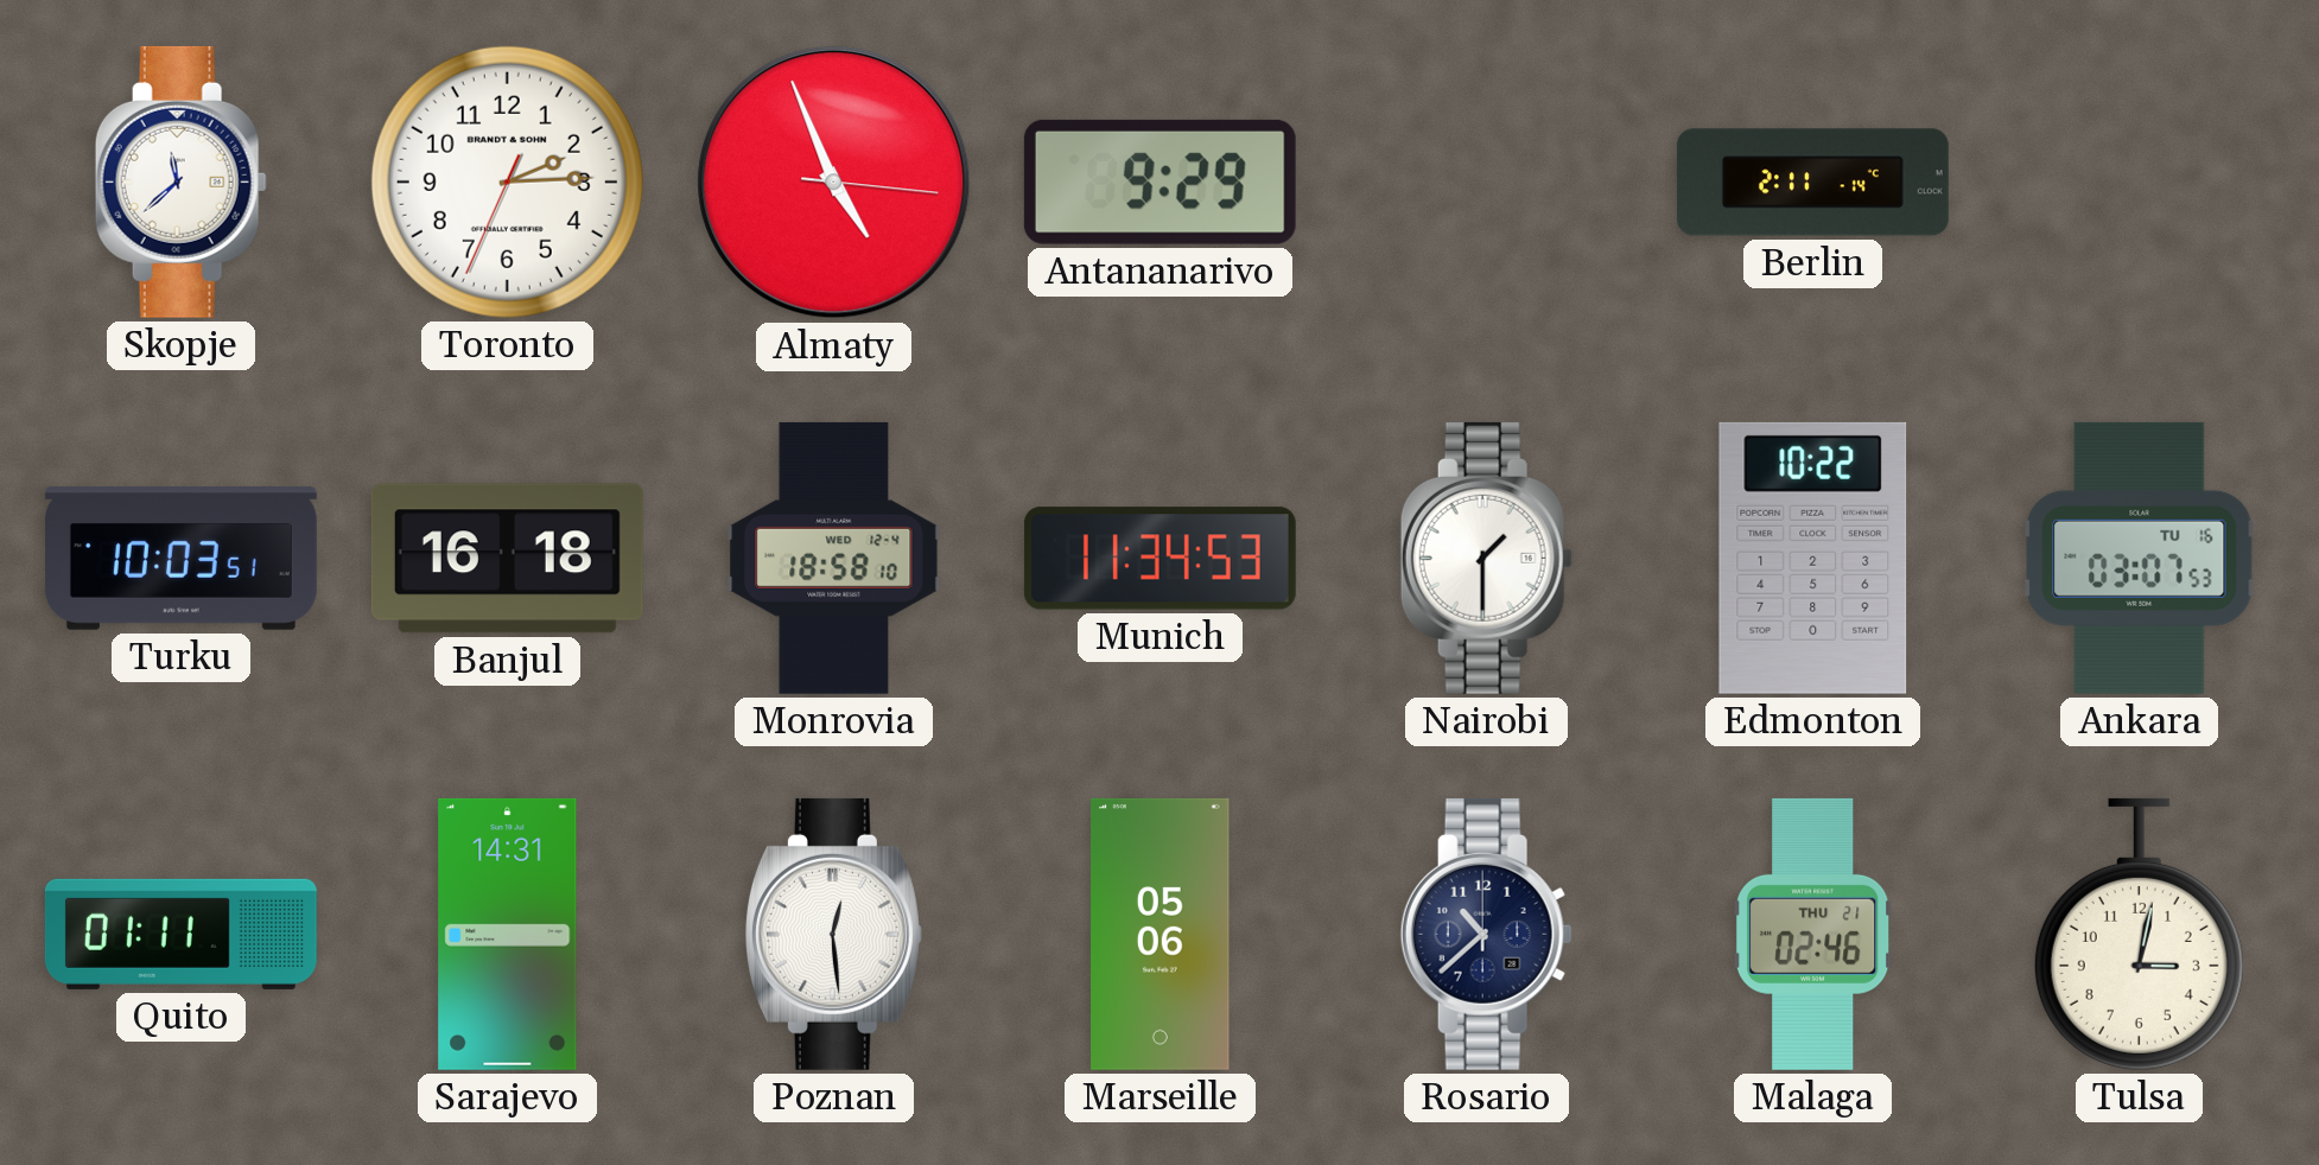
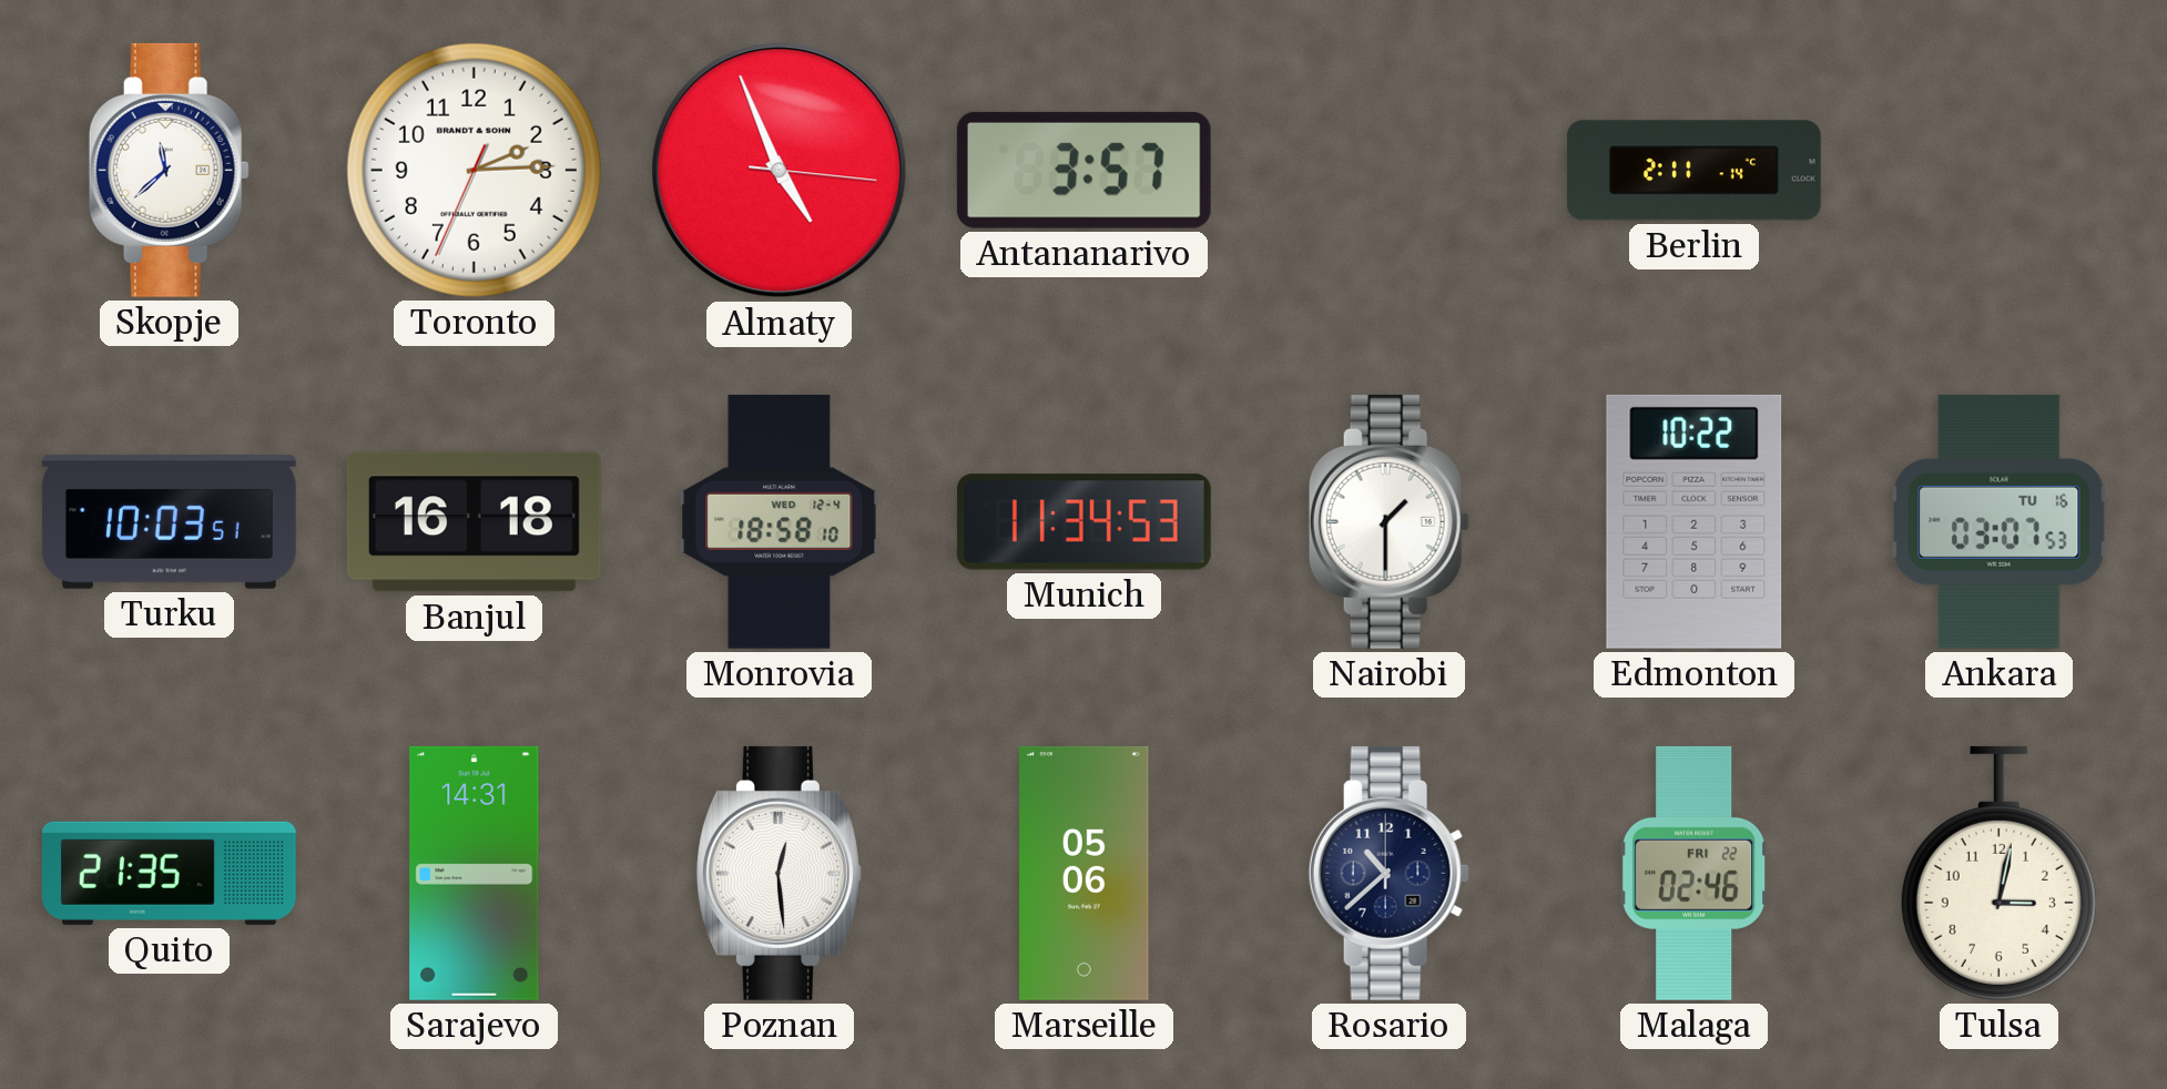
Antananarivo: 9:29 -> 3:57
Quito: 01:11 -> 21:35
Malaga date: THU 21 -> FRI 22
